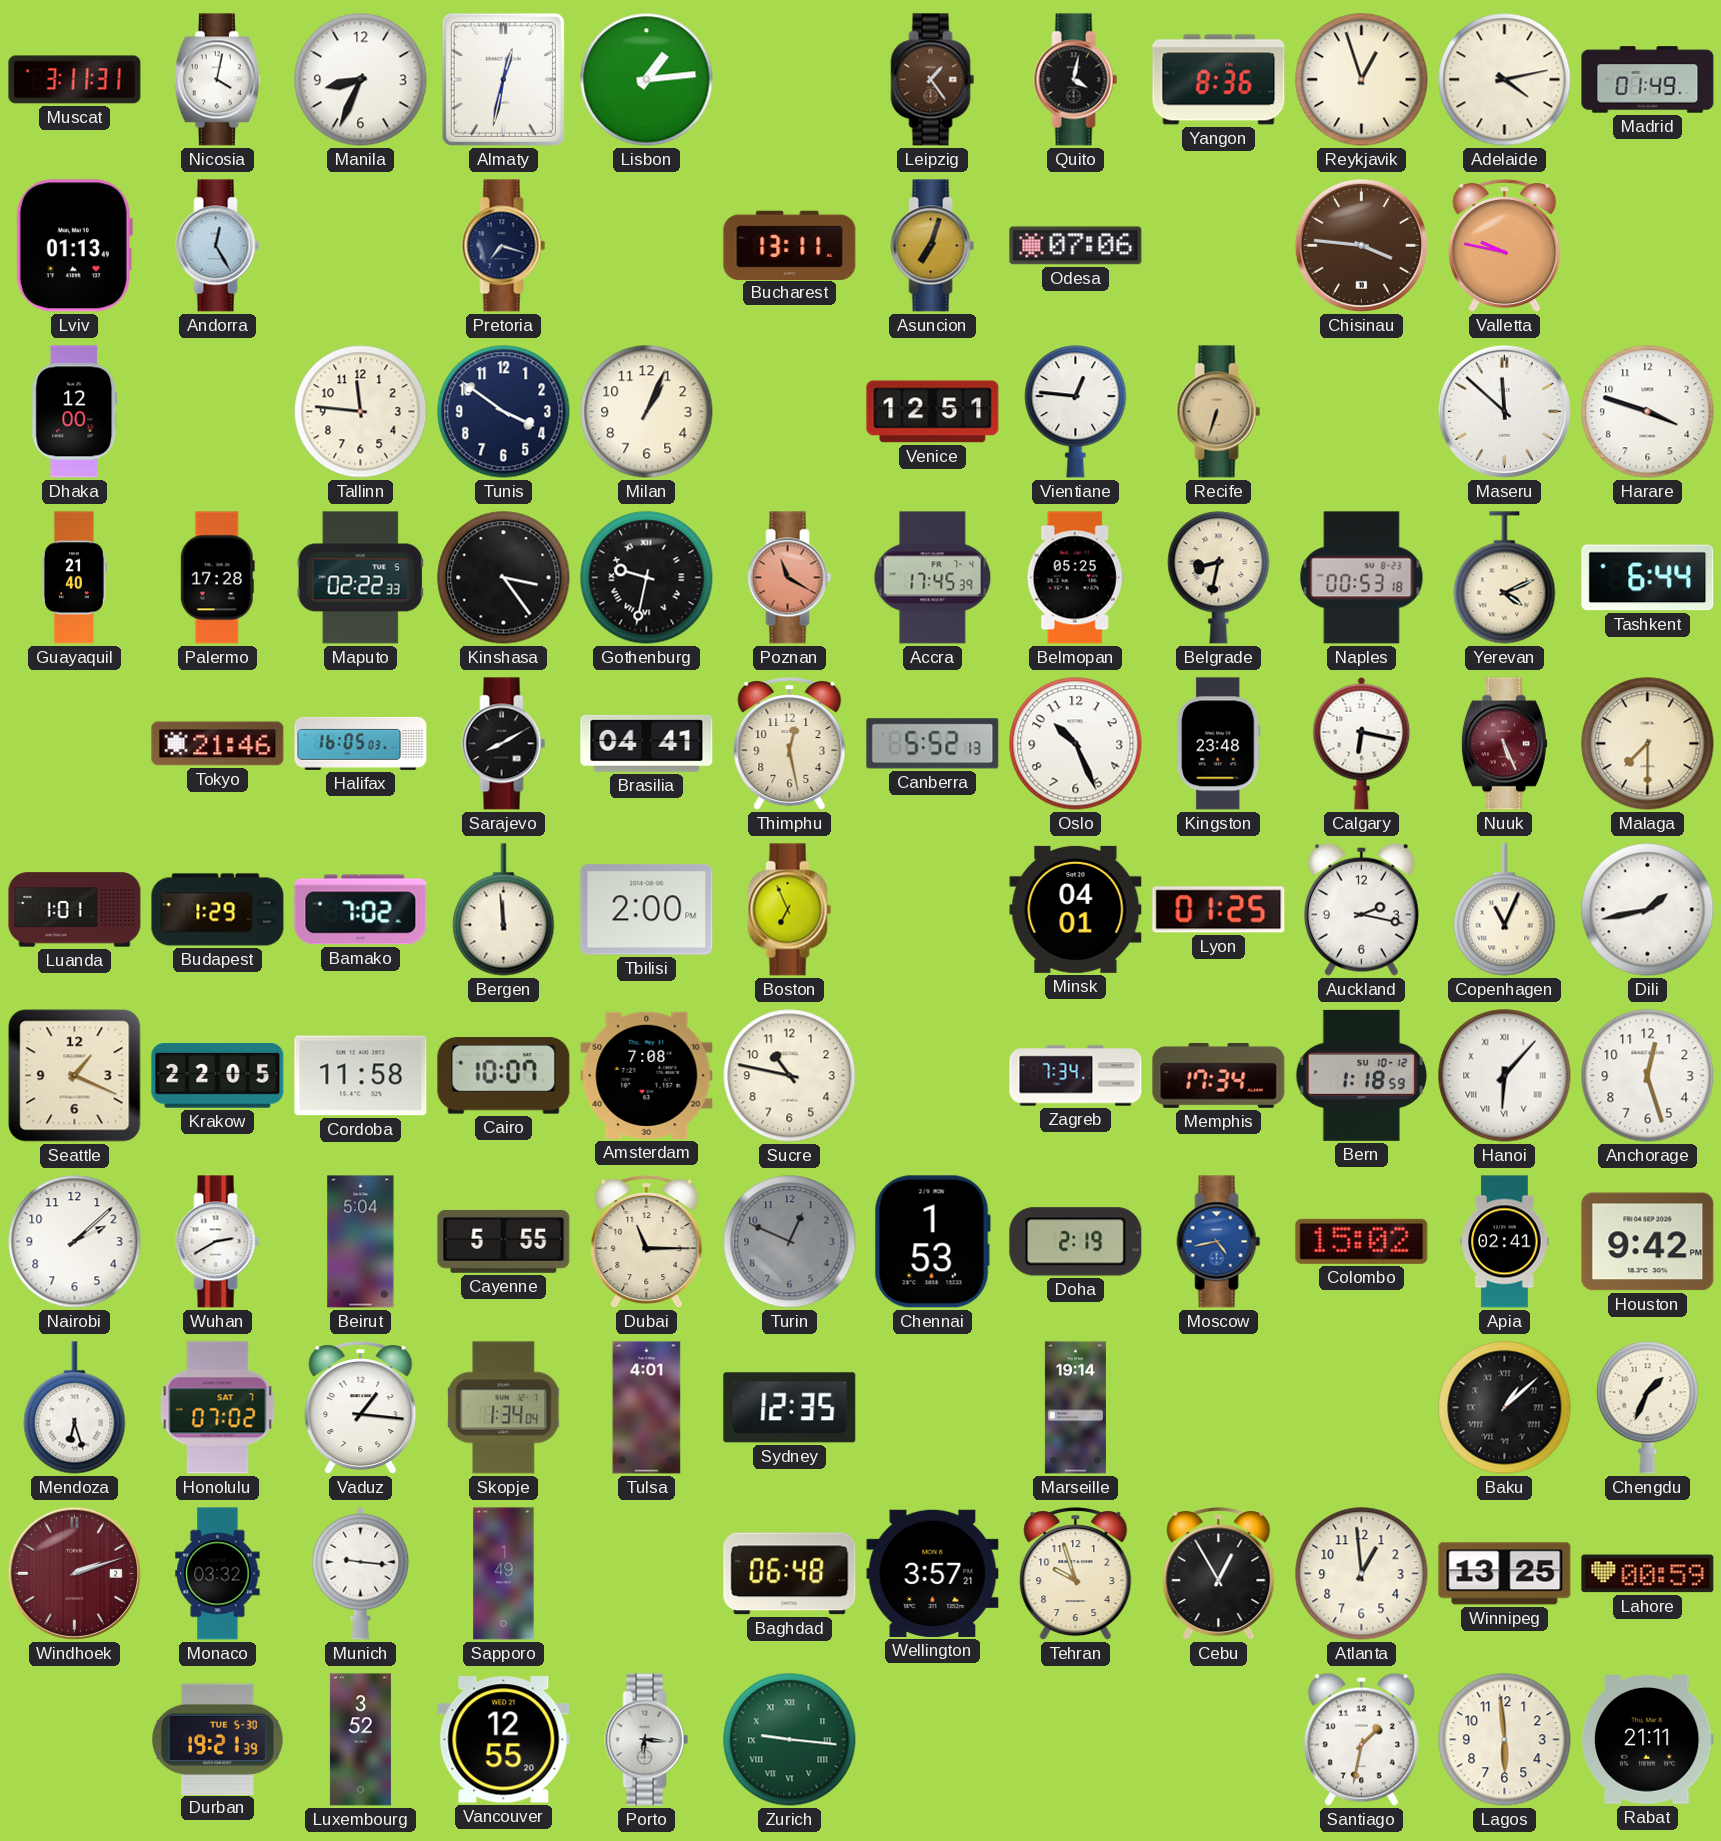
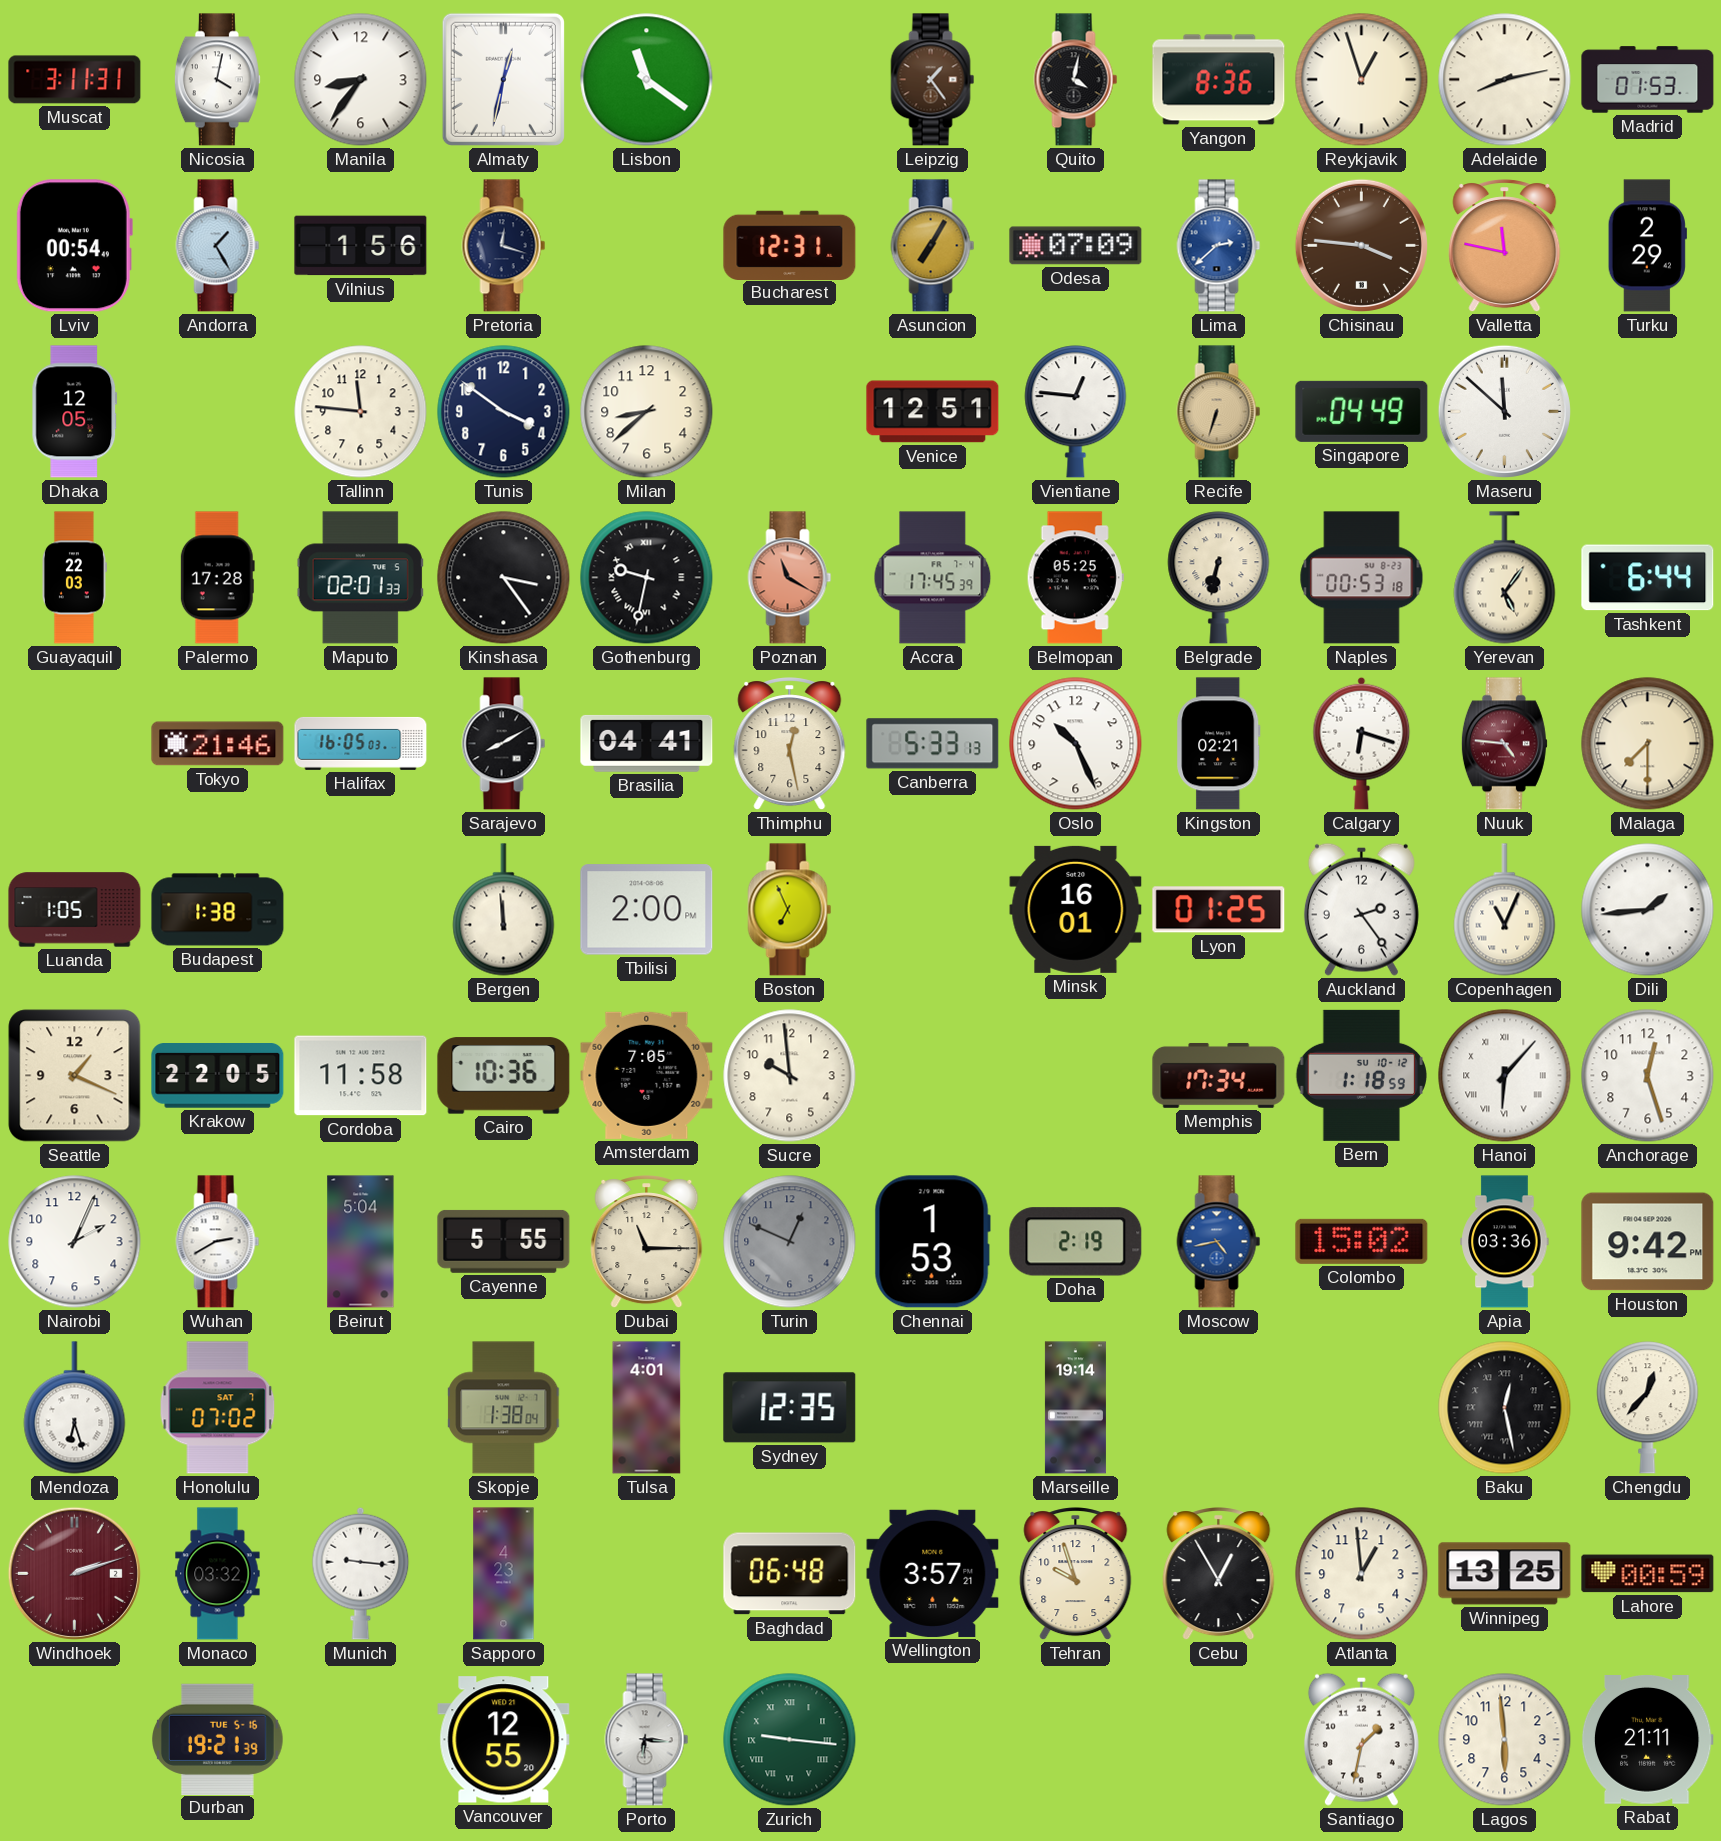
Manila: 8:34 -> 8:36
Lisbon: 1:14 -> 11:21
Adelaide: 4:13 -> 8:13
Madrid: 01:49 -> 01:53
Lviv: 01:13 -> 00:54
Andorra: 12:25 -> 1:25
Vilnius: none -> 1:56
Pretoria: 7:18 -> 12:18
Bucharest: 13:11 -> 12:31
Asuncion: 7:03 -> 7:05
Odesa: 07:06 -> 07:09
Lima: none -> 2:38
Valletta: 9:47 -> 11:47
Turku: none -> 2:29
Dhaka: 12:00 -> 12:05
Milan: 1:04 -> 8:38
Singapore: none -> 04:49
Harare: 3:48 -> none
Guayaquil: 21:40 -> 22:03
Maputo: 02:22 -> 02:01
Belgrade: 8:32 -> 6:32
Yerevan: 4:11 -> 5:06
Canberra: 5:52 -> 5:33
Kingston: 23:48 -> 02:21
Calgary: 6:17 -> 6:18
Nuuk: 5:26 -> 4:46
Luanda: 1:01 -> 1:05
Budapest: 1:29 -> 1:38
Bamako: 7:02 -> none
Minsk: 04:01 -> 16:01
Auckland: 2:17 -> 2:24
Dili: 1:43 -> 1:44
Cairo: 10:07 -> 10:36
Amsterdam: 7:08 -> 7:05
Sucre: 10:47 -> 9:59
Zagreb: 7:34 -> none
Nairobi: 2:08 -> 2:04
Apia: 02:41 -> 03:36
Vaduz: 1:16 -> none
Skopje: 1:34 -> 1:38
Baku: 1:08 -> 12:28
Chengdu: 1:34 -> 12:37
Sapporo: 1:49 -> 4:23
Durban date: TUE 5-30 -> TUE 5-16
Luxembourg: 3:52 -> none
